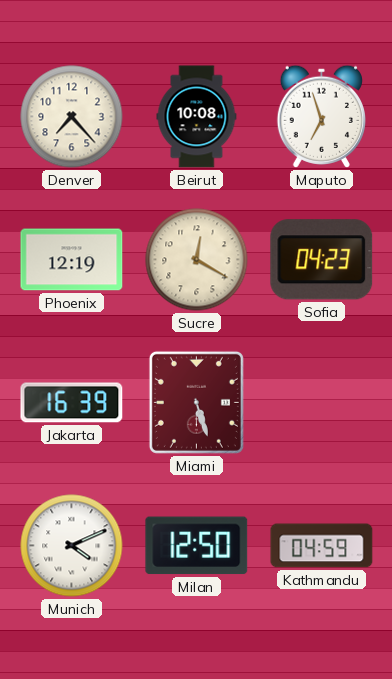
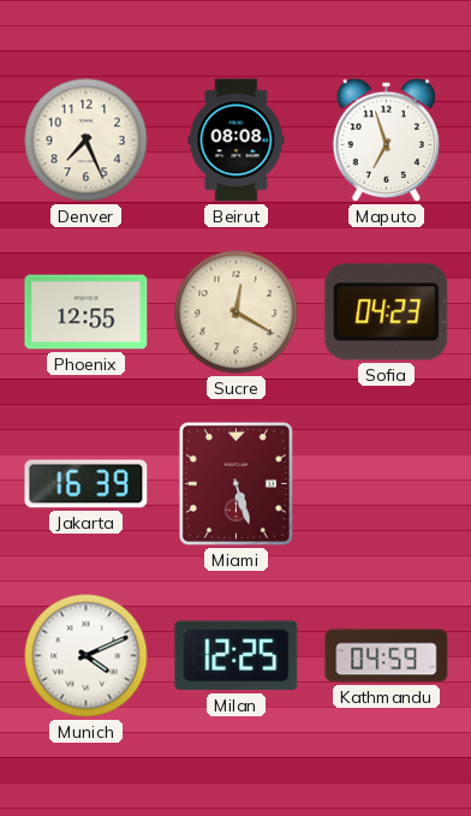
Denver: 7:23 -> 7:26
Beirut: 10:08 -> 08:08
Phoenix: 12:19 -> 12:55
Milan: 12:50 -> 12:25
